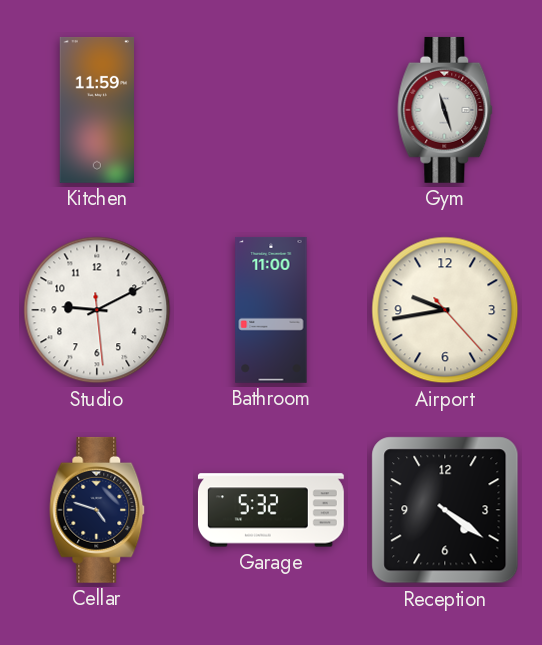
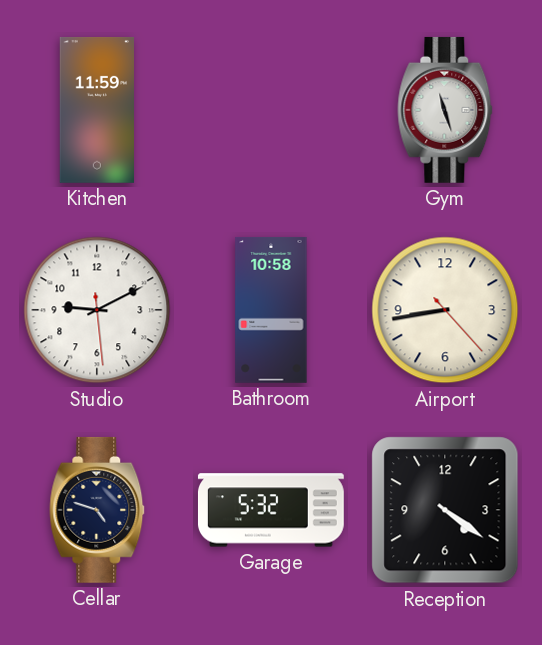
Bathroom: 11:00 -> 10:58
Airport: 9:43 -> 8:43
